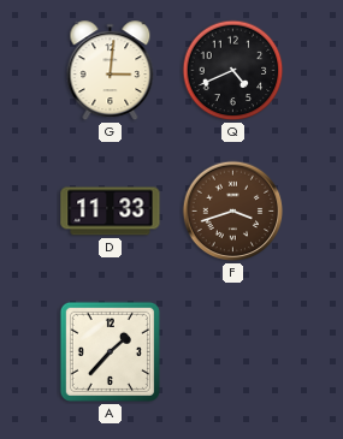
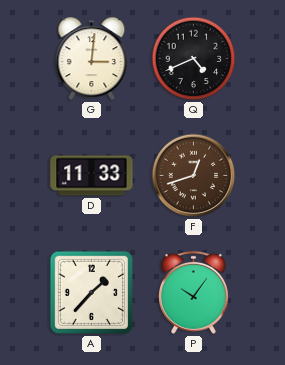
F: 3:42 -> 12:42
P: none -> 10:06
